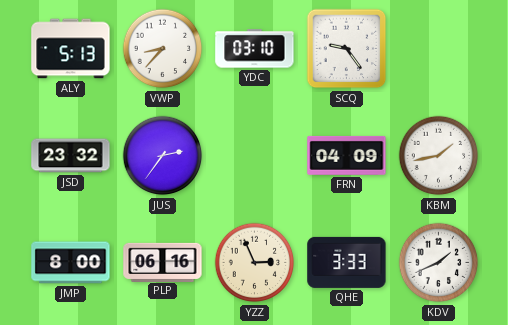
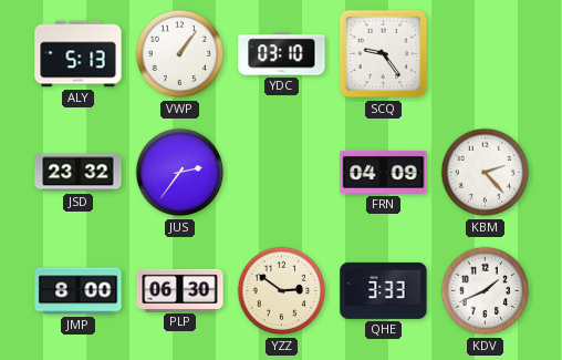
VWP: 8:37 -> 1:06
KBM: 1:43 -> 2:23
PLP: 06:16 -> 06:30
YZZ: 2:56 -> 2:51
